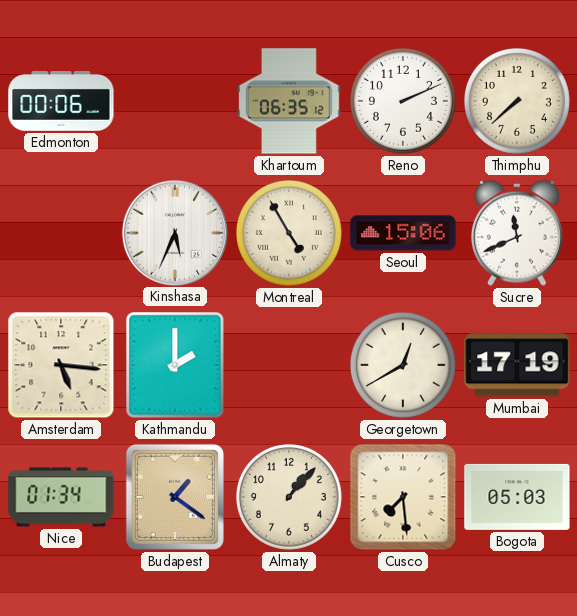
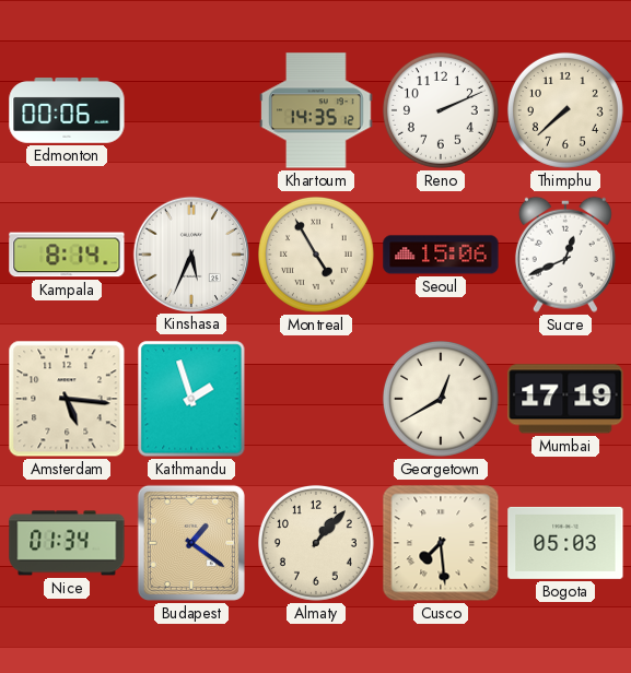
Khartoum: 06:35 -> 14:35
Kampala: none -> 8:14
Sucre: 11:41 -> 12:41
Kathmandu: 2:00 -> 1:57
